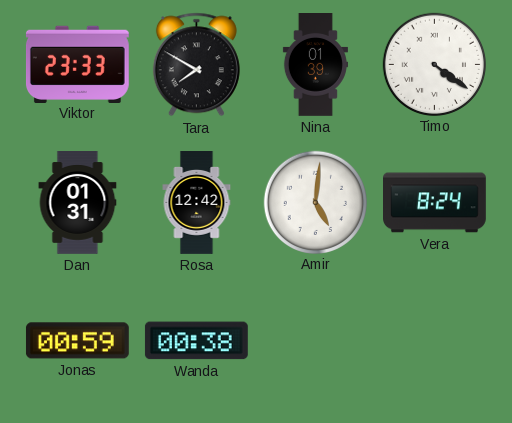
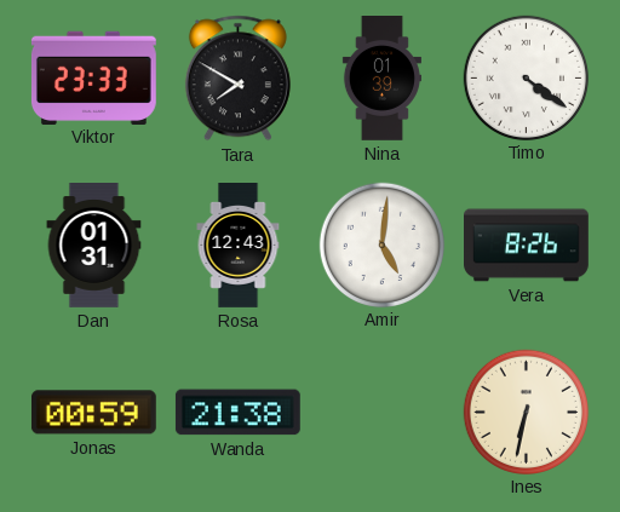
Rosa: 12:42 -> 12:43
Vera: 8:24 -> 8:26
Wanda: 00:38 -> 21:38
Ines: none -> 6:32
